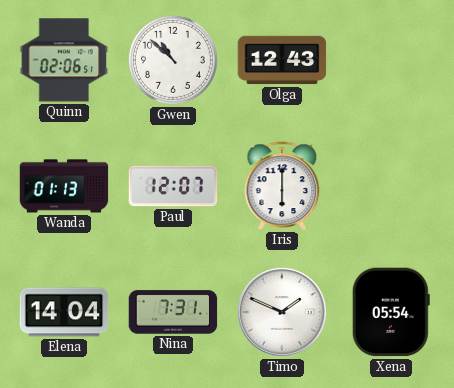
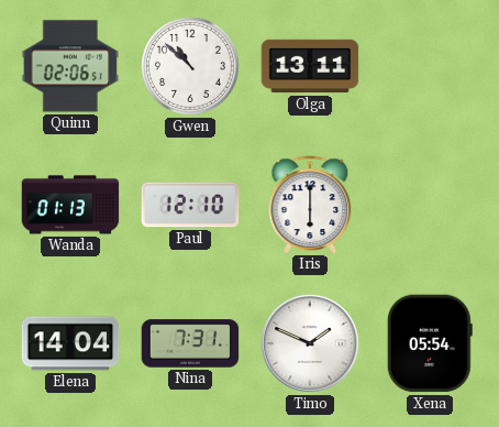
Olga: 12:43 -> 13:11
Paul: 12:07 -> 12:10
